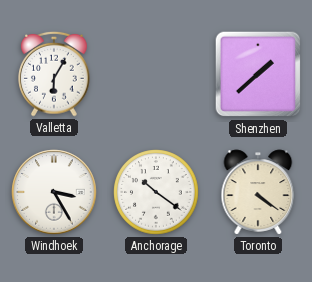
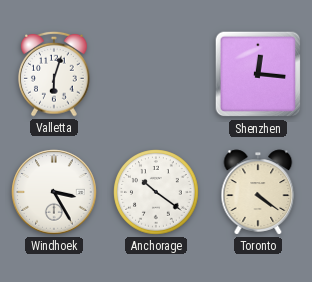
Valletta: 6:05 -> 6:03
Shenzhen: 1:38 -> 12:16
